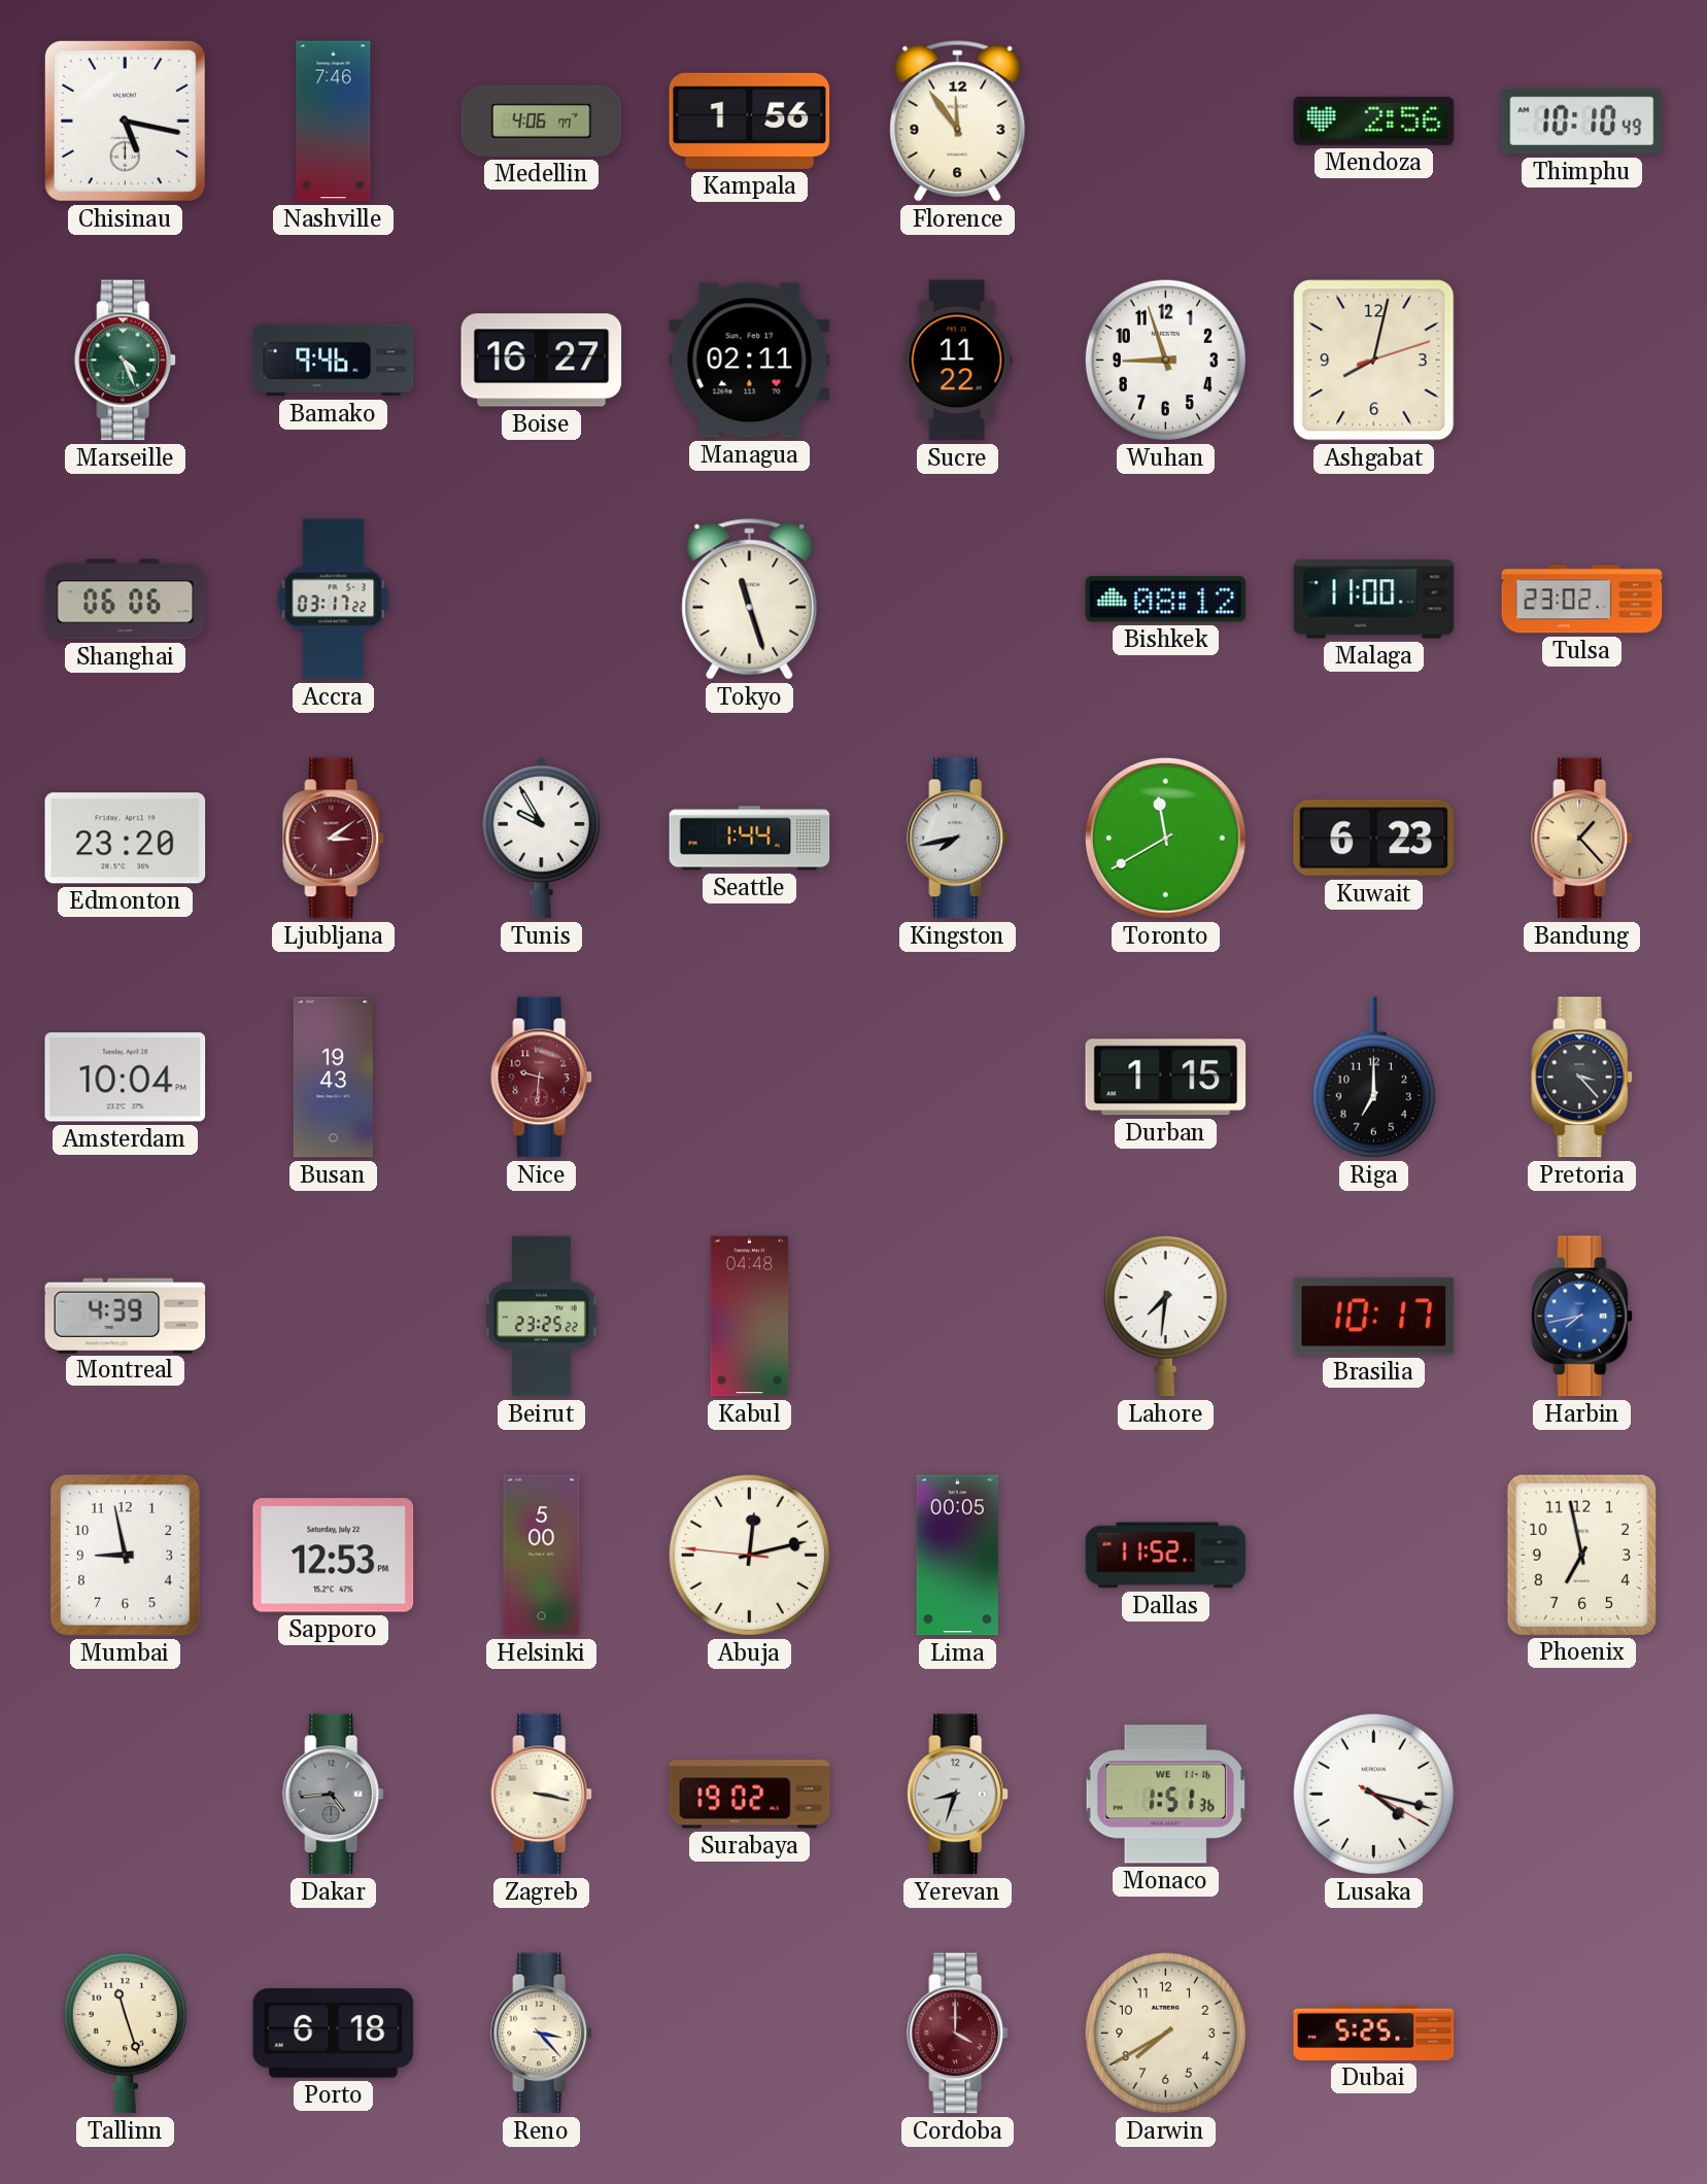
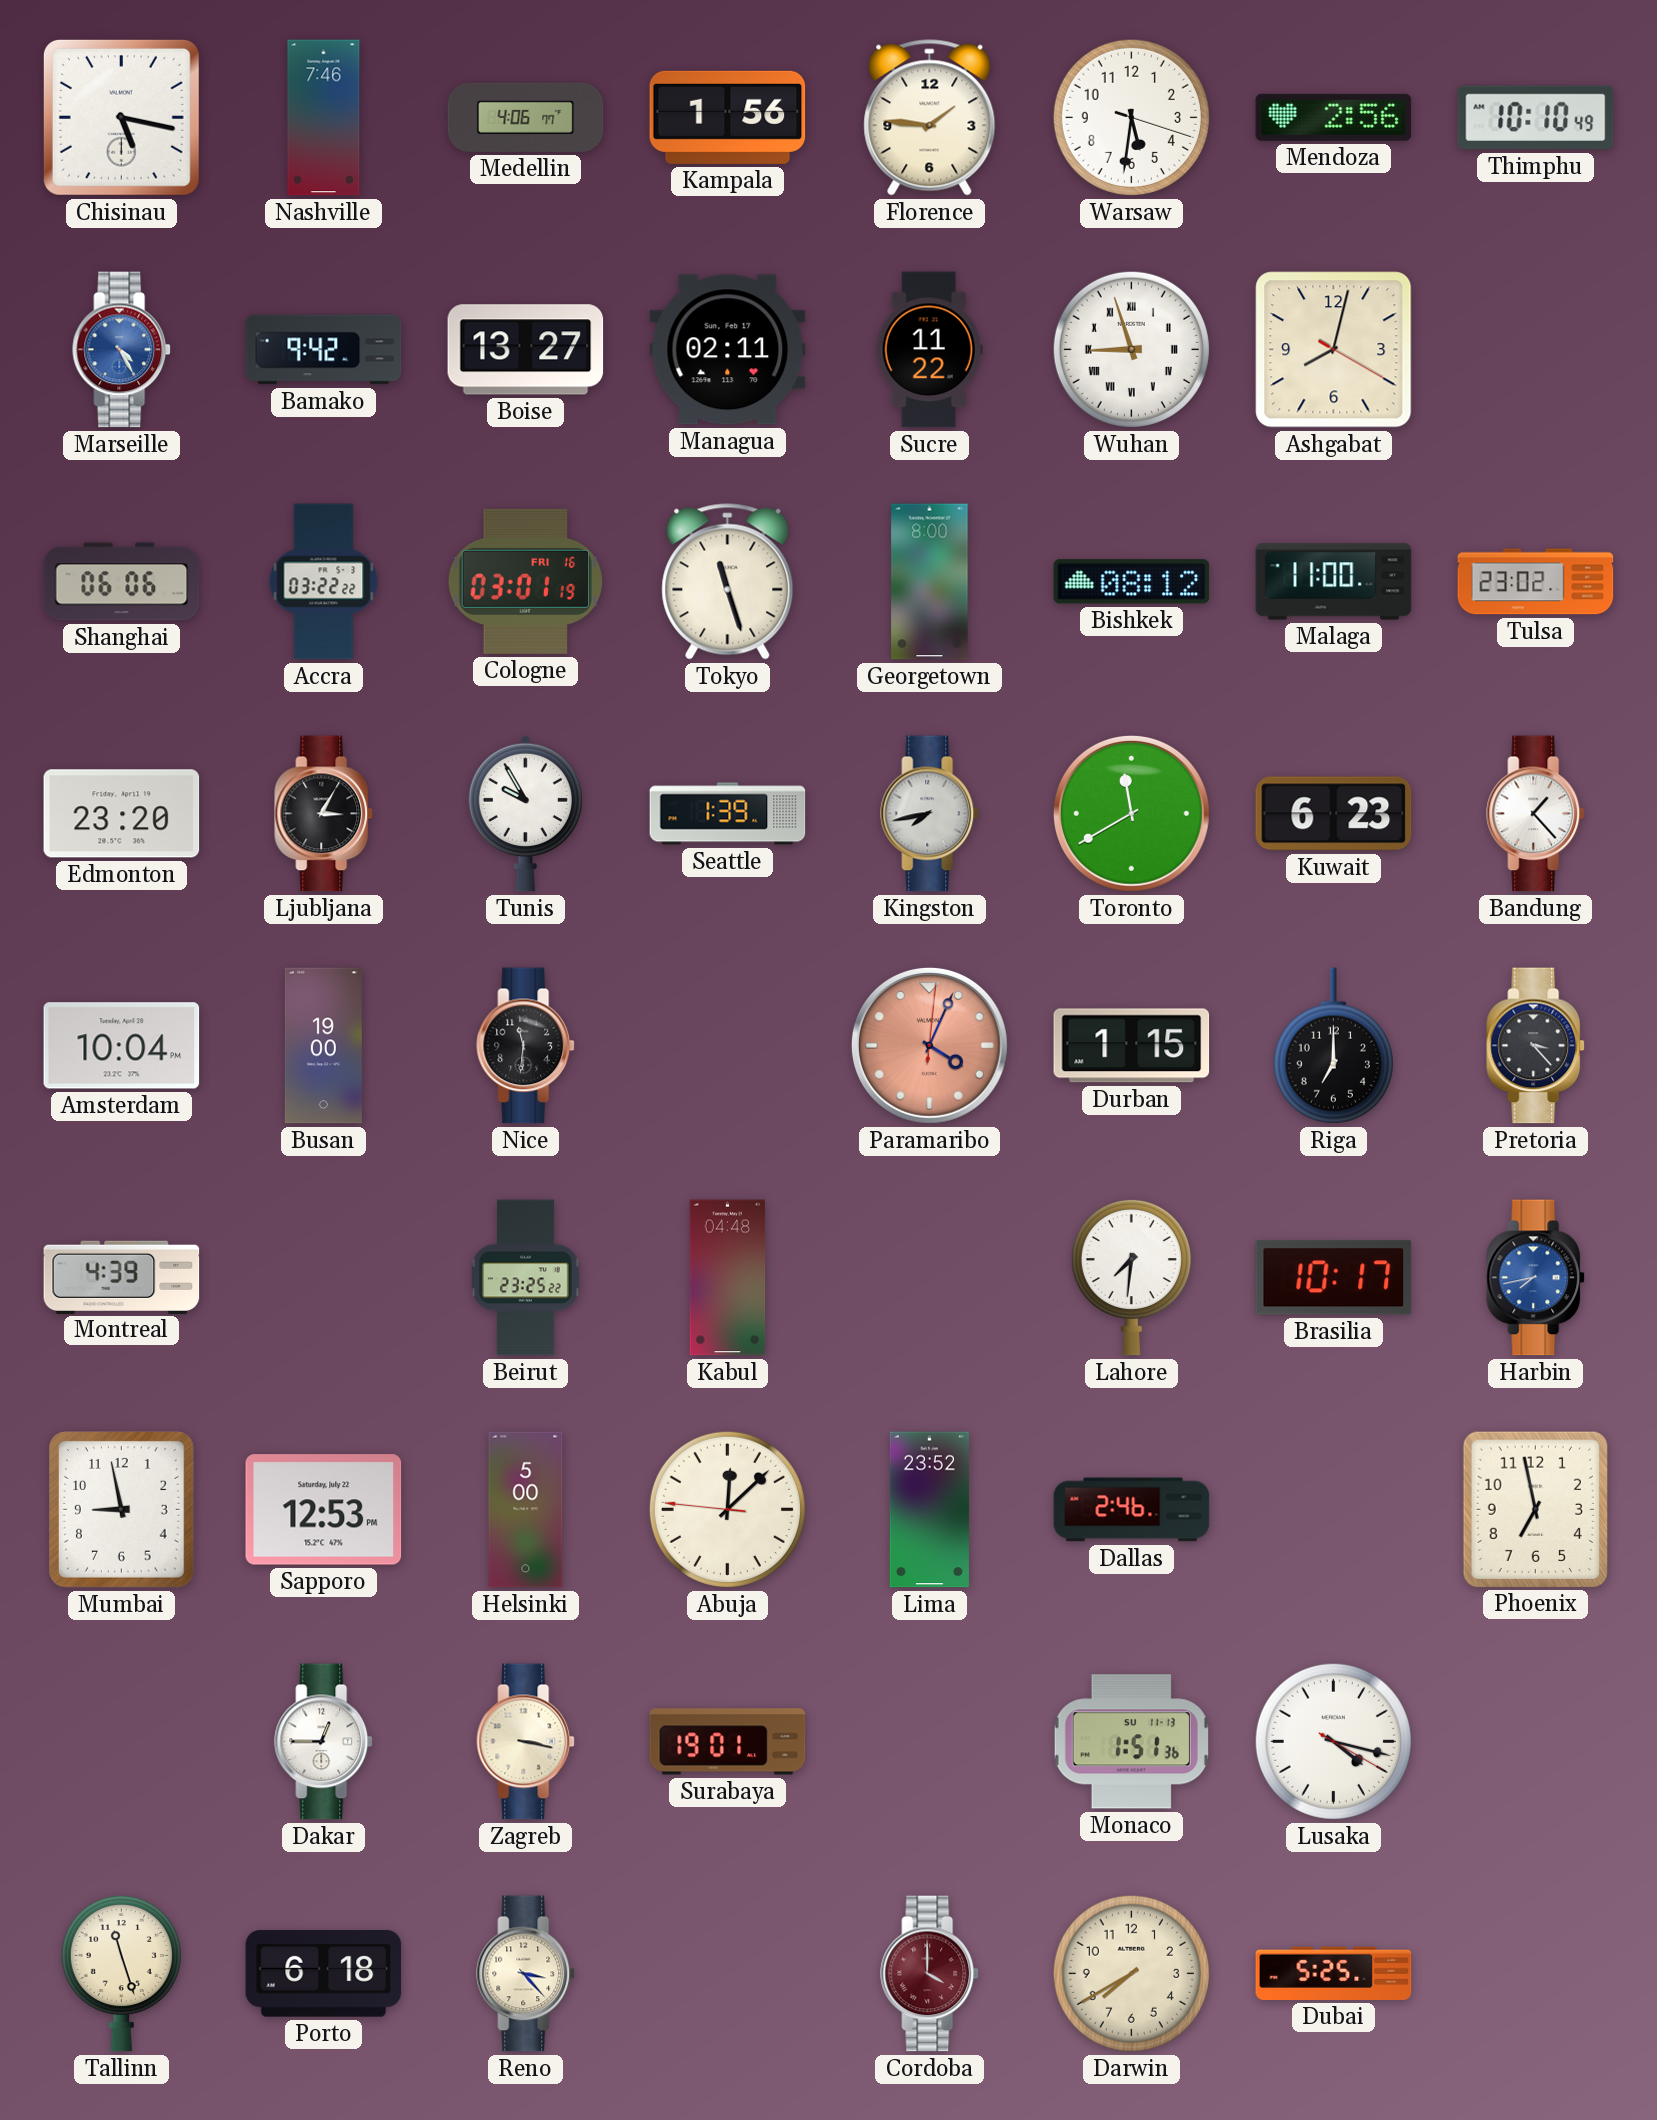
Florence: 11:54 -> 1:46
Warsaw: none -> 5:31
Marseille: 4:26 -> 4:25
Marseille dial: green -> blue
Bamako: 9:46 -> 9:42
Boise: 16:27 -> 13:27
Wuhan numerals: Arabic -> Roman
Ashgabat: 8:02:12 -> 8:02:20
Accra: 03:17 -> 03:22
Cologne: none -> 03:01
Georgetown: none -> 8:00
Ljubljana: 3:09 -> 3:05
Ljubljana dial: burgundy -> black
Seattle: 1:44 -> 1:39
Bandung dial: champagne -> white
Busan: 19:43 -> 19:00
Nice: 9:31 -> 11:31
Nice dial: burgundy -> black
Paramaribo: none -> 4:04
Abuja: 12:12 -> 12:07
Lima: 00:05 -> 23:52
Dallas: 11:52 -> 2:46
Dakar: 4:44 -> 12:45
Dakar dial: grey -> white
Surabaya: 19:02 -> 19:01
Yerevan: 8:33 -> none
Monaco date: WE 11-16 -> SU 11-13
